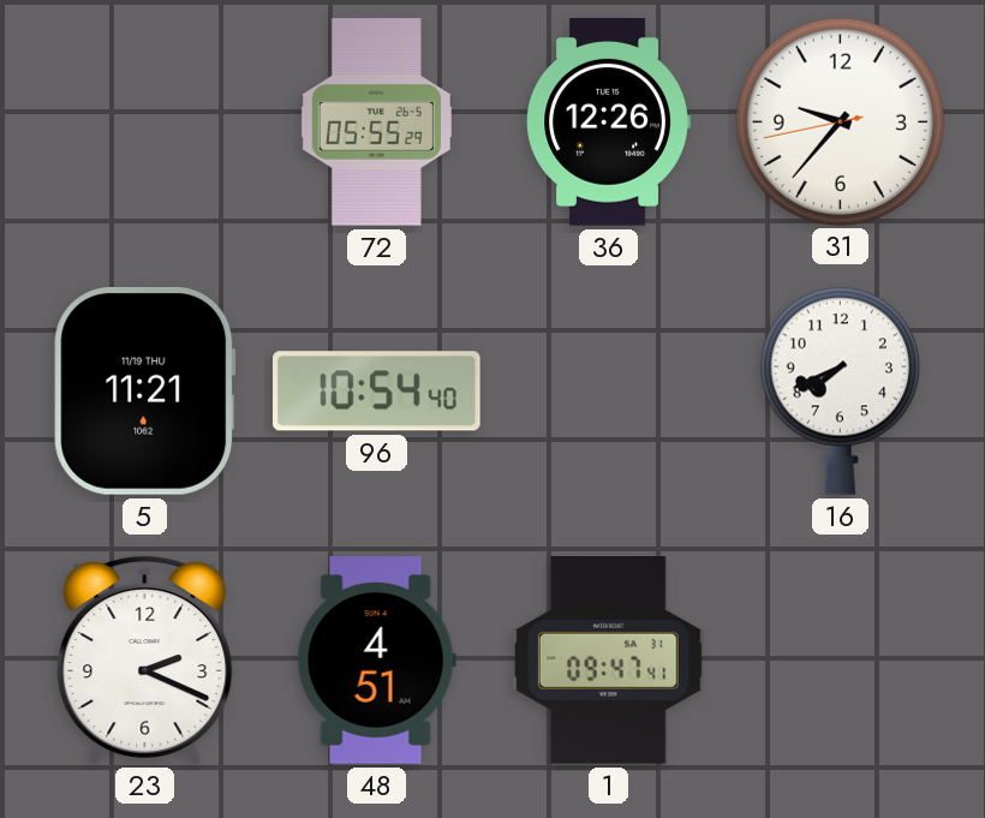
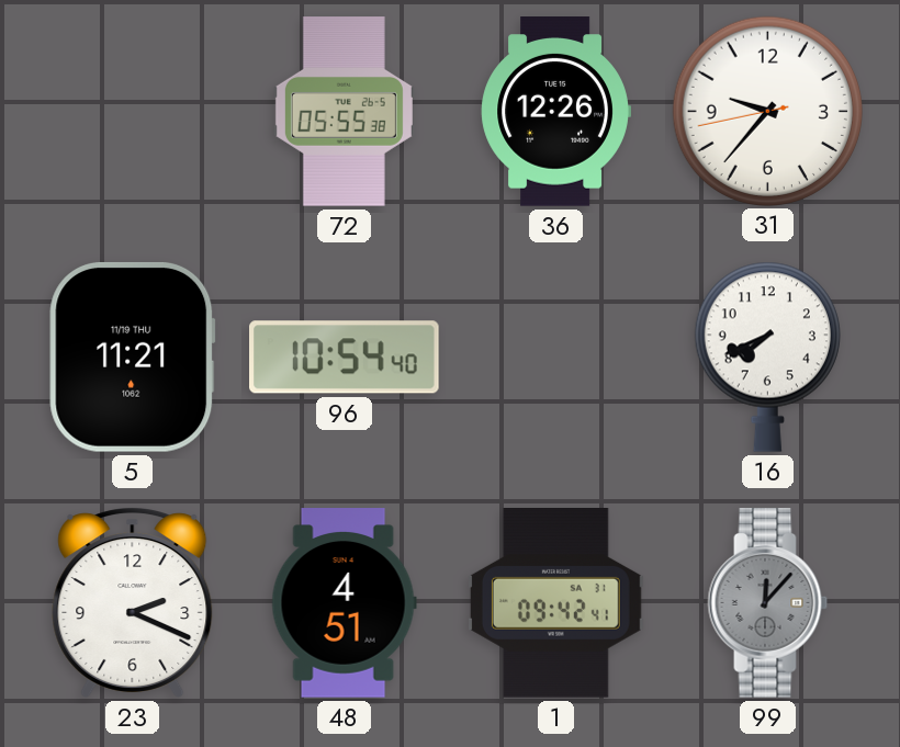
72: 05:55:29 -> 05:55:38
1: 09:47 -> 09:42
99: none -> 12:07
